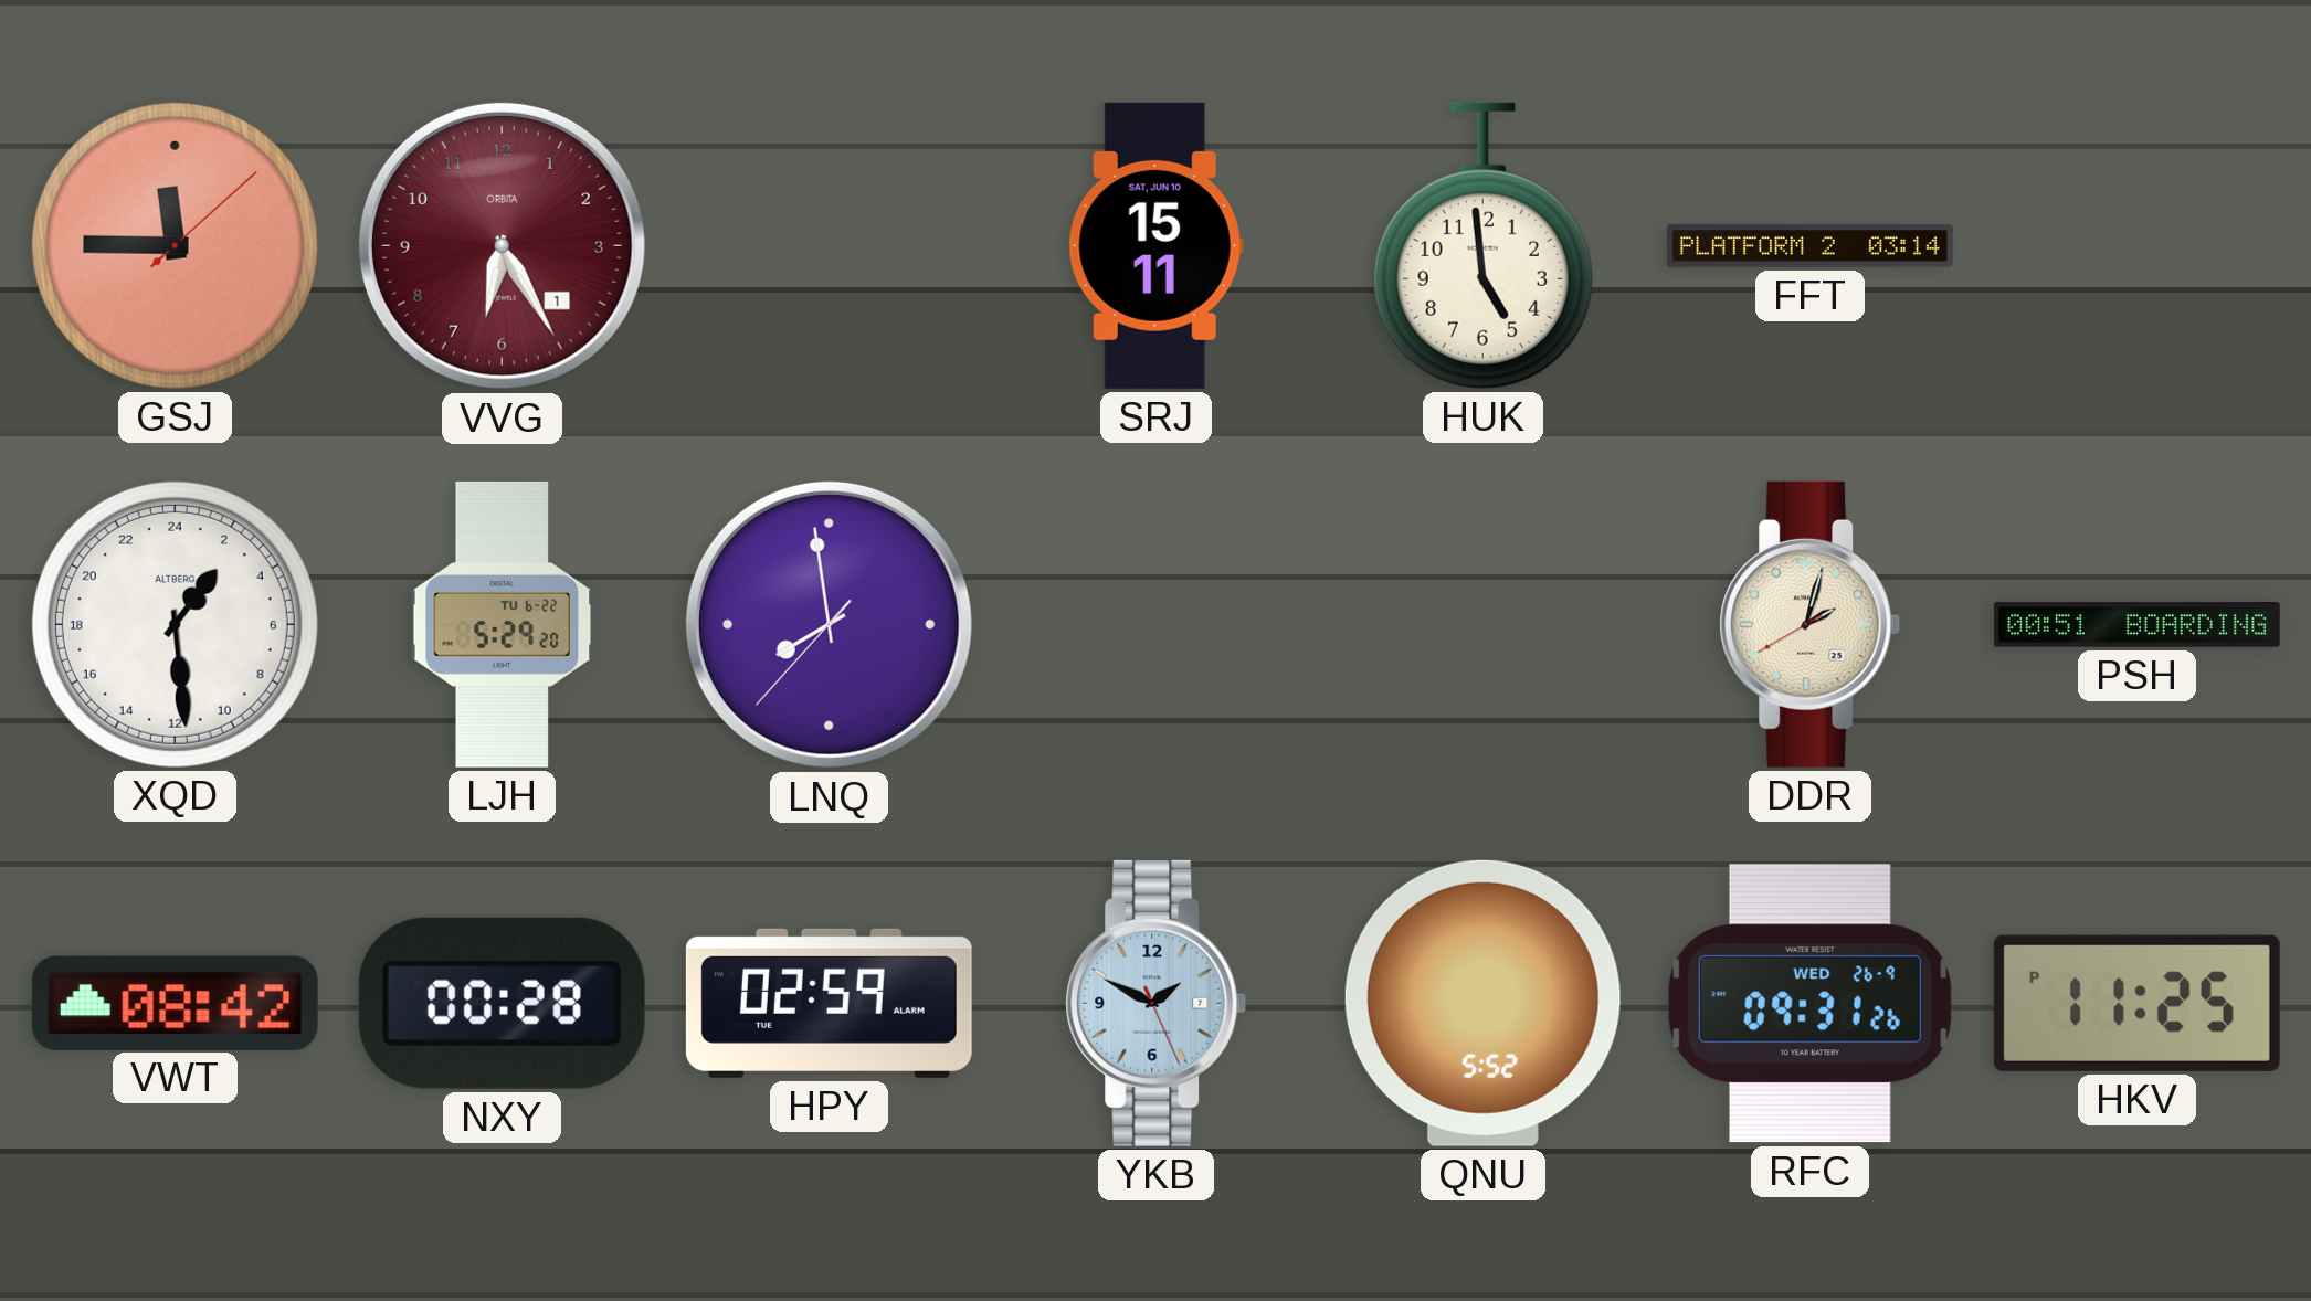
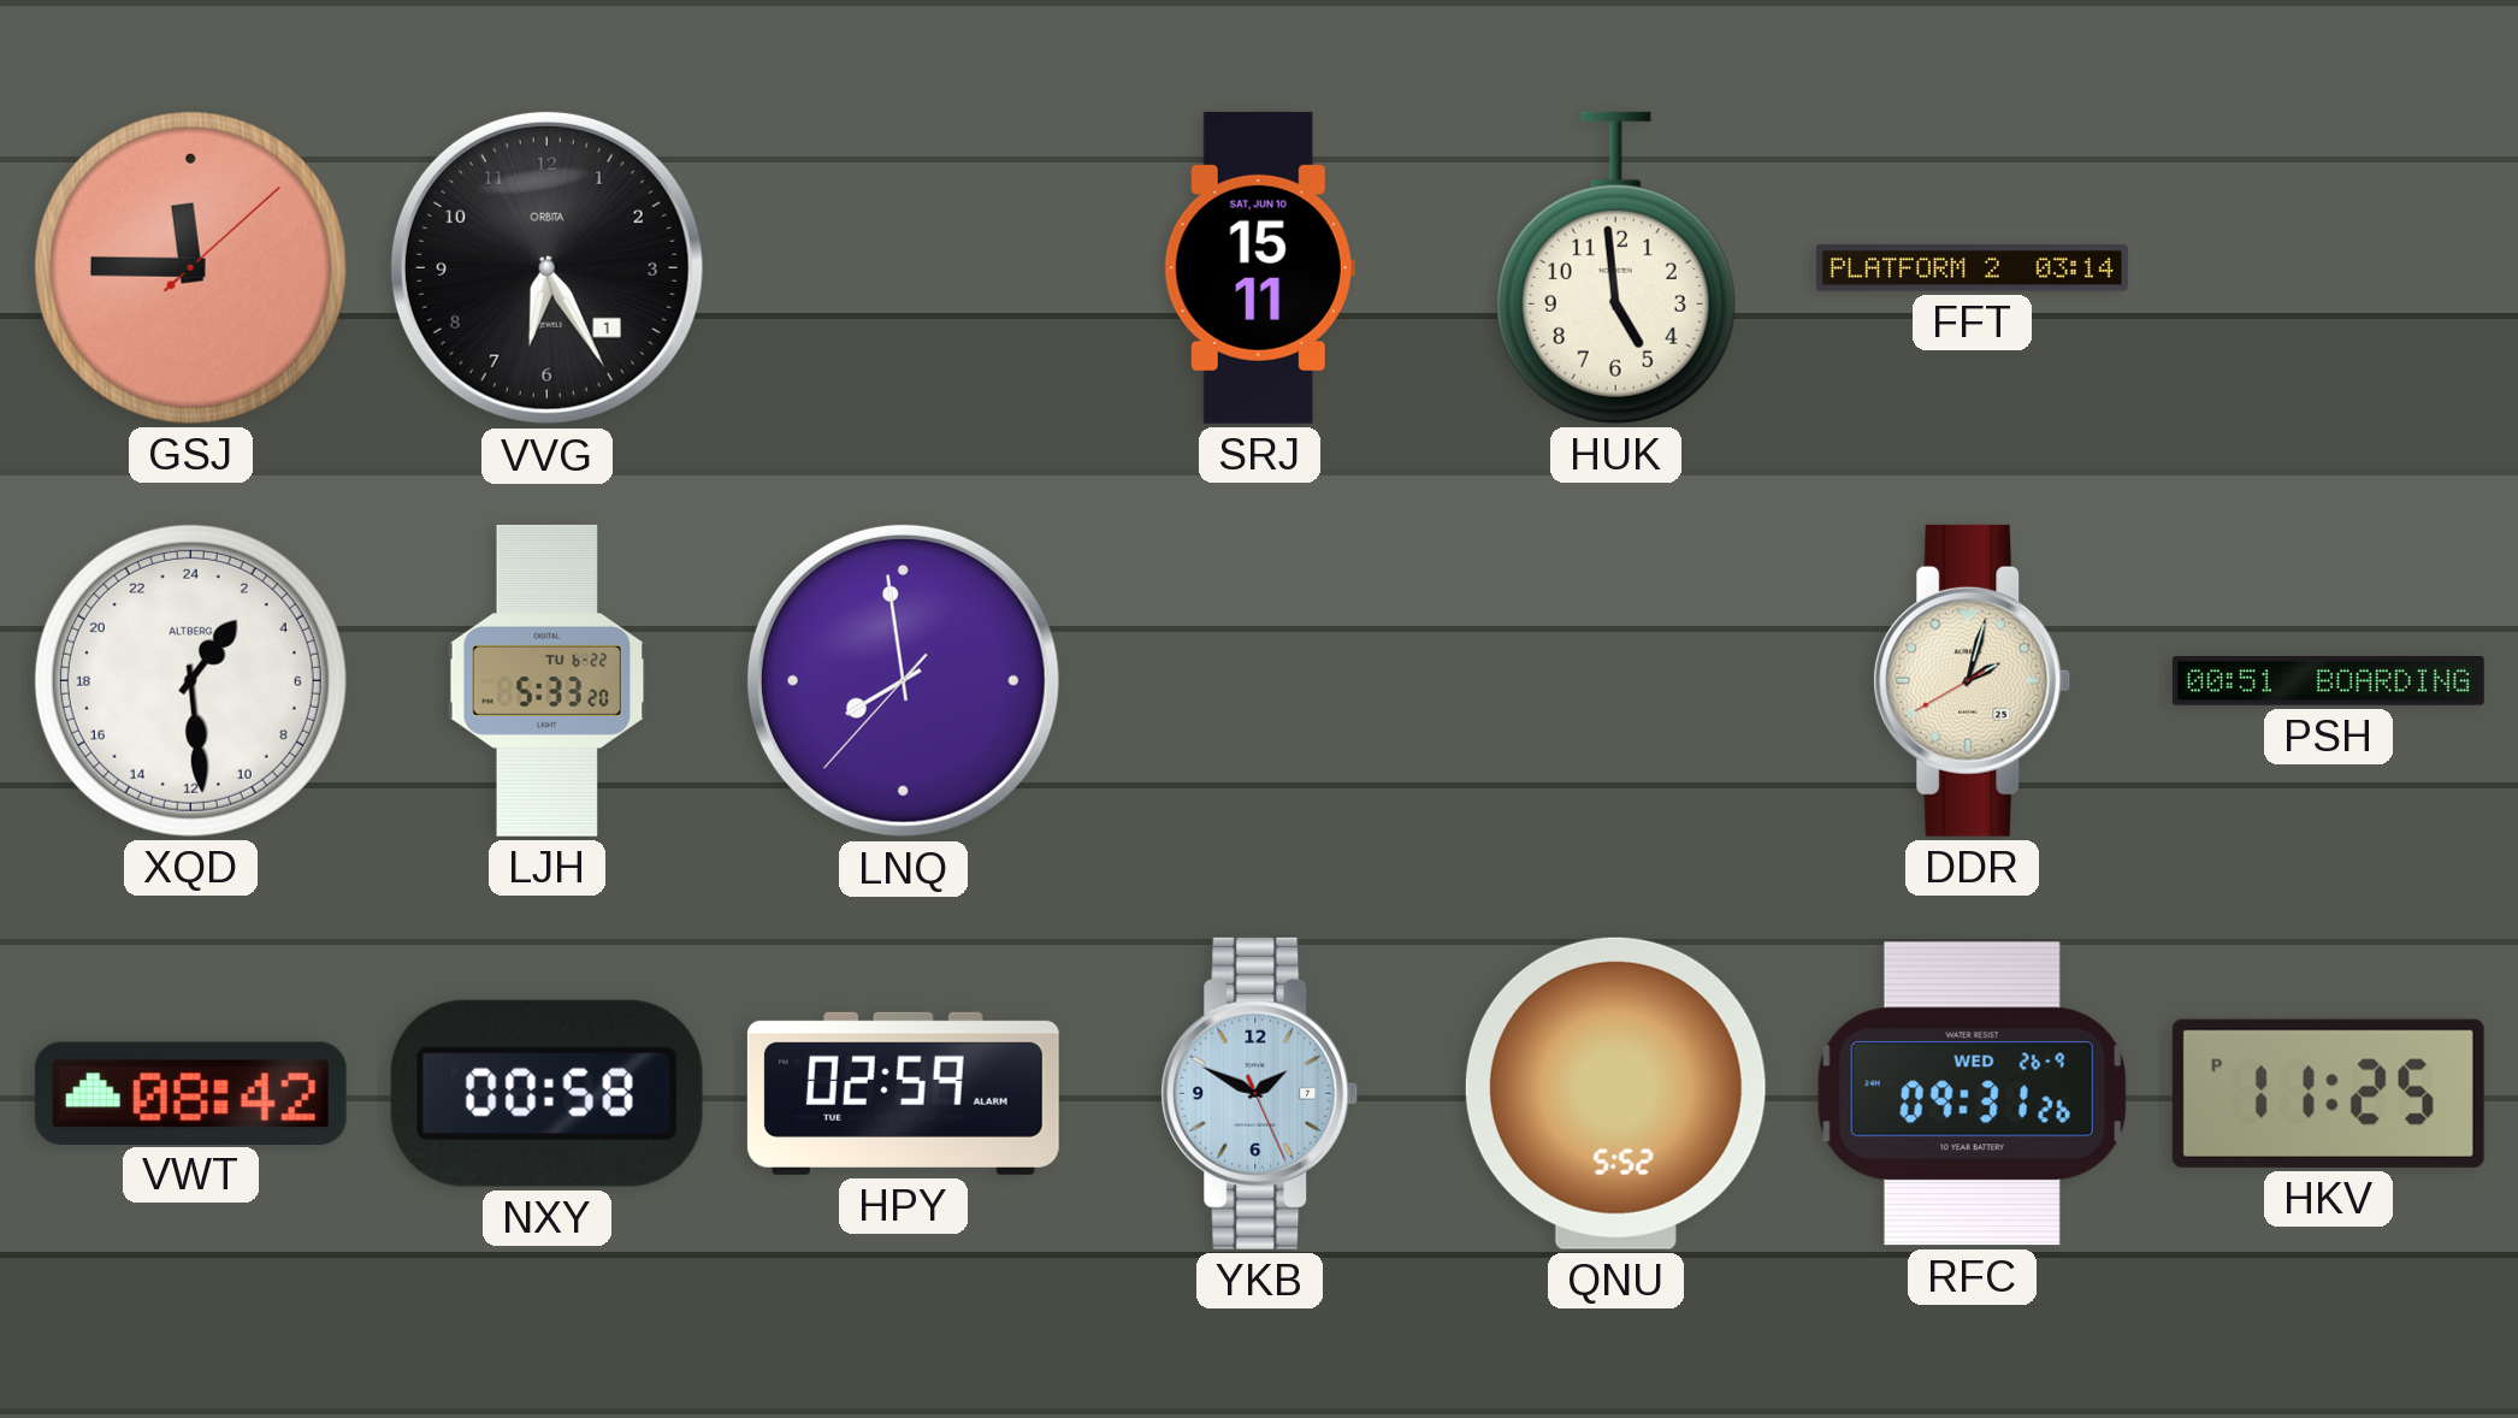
VVG dial: burgundy -> black
LJH: 5:29 -> 5:33
NXY: 00:28 -> 00:58
